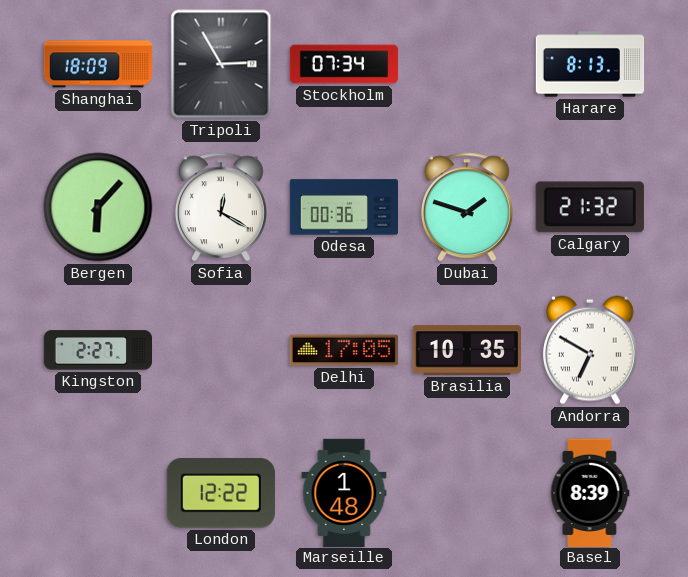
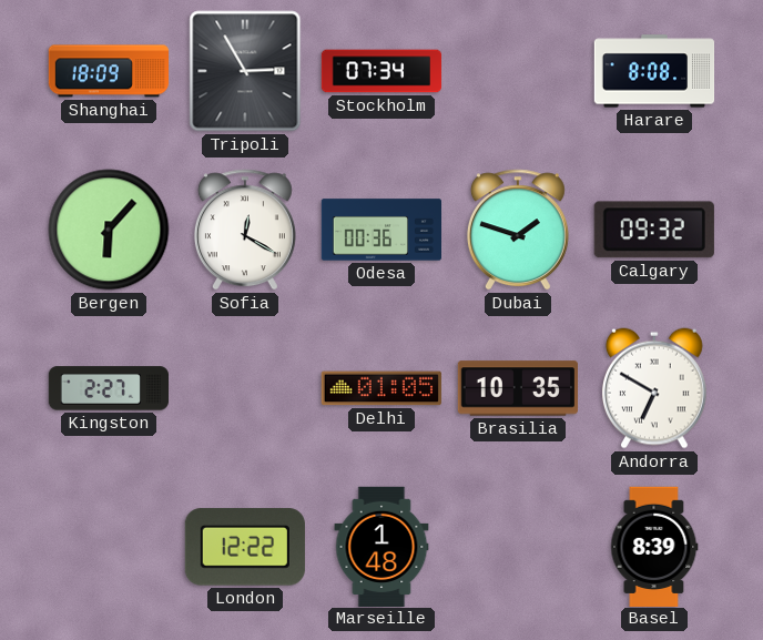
Harare: 8:13 -> 8:08
Calgary: 21:32 -> 09:32
Delhi: 17:05 -> 01:05
